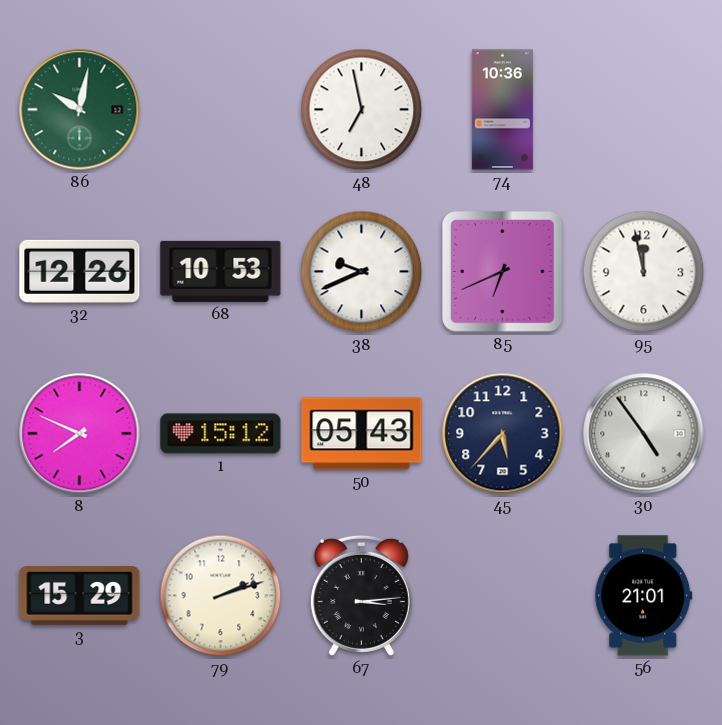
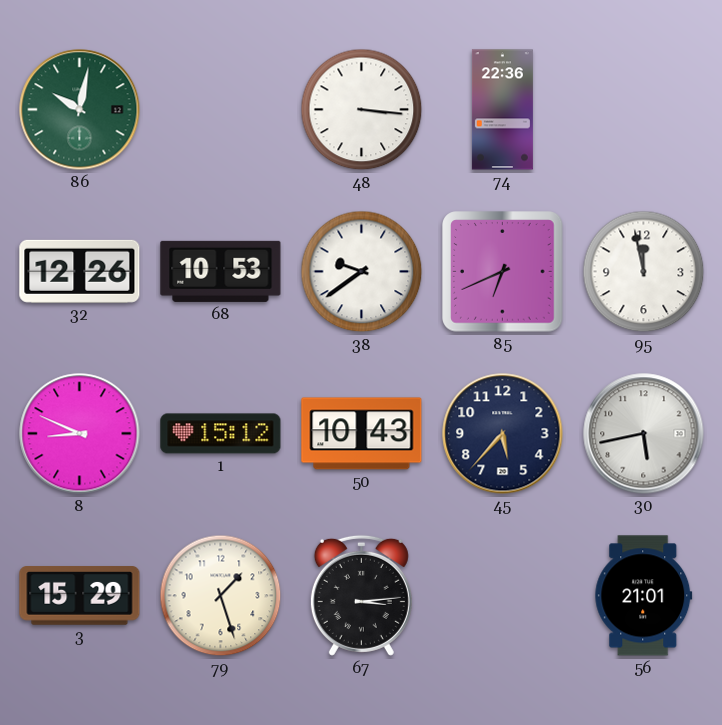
48: 6:58 -> 3:16
74: 10:36 -> 22:36
38: 9:41 -> 9:39
8: 7:49 -> 8:49
50: 05:43 -> 10:43
30: 4:54 -> 5:43
79: 2:12 -> 1:27
